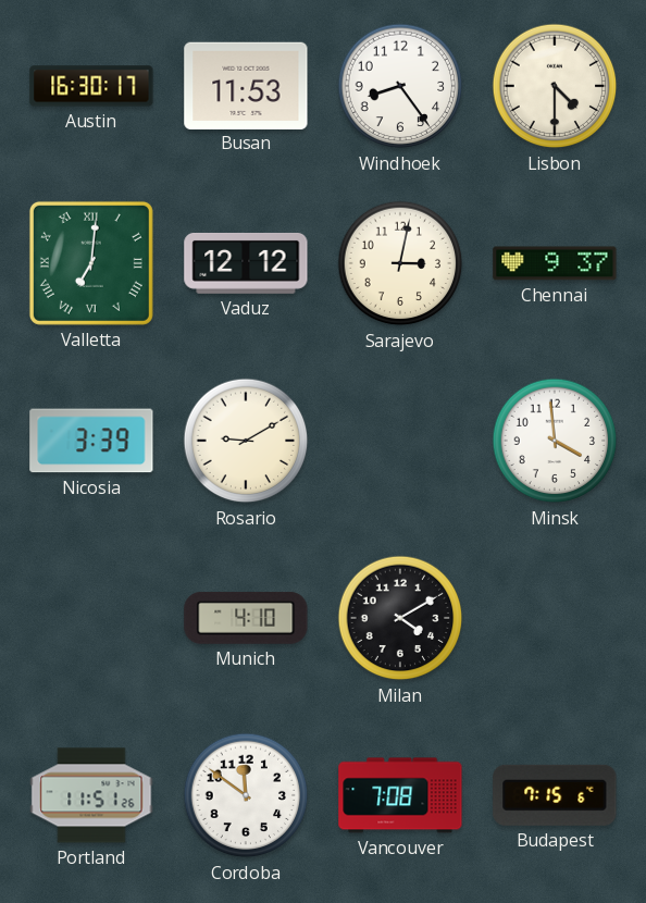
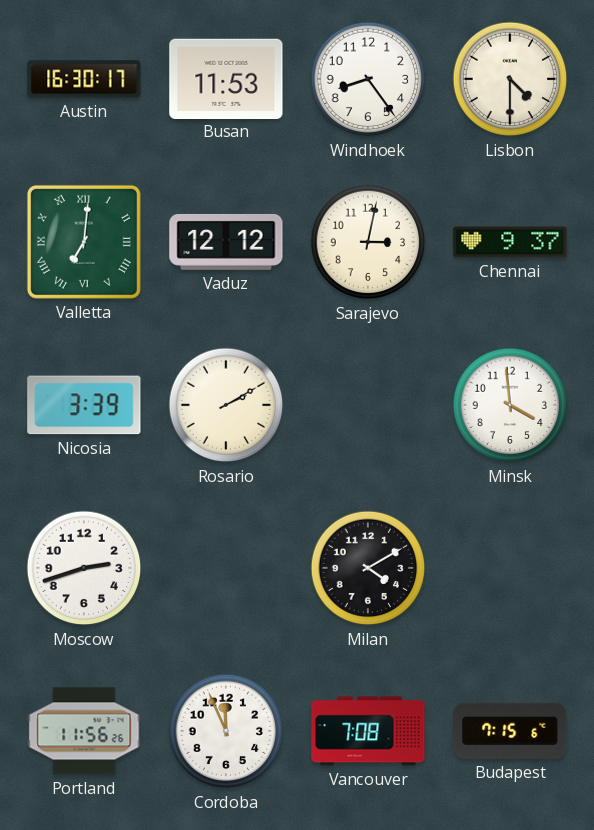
Rosario: 9:10 -> 2:10
Moscow: none -> 2:42
Munich: 4:10 -> none
Portland: 11:51 -> 11:56
Cordoba: 11:51 -> 11:56
